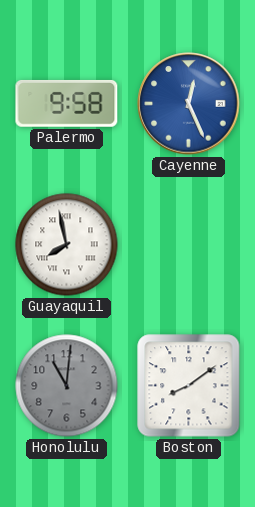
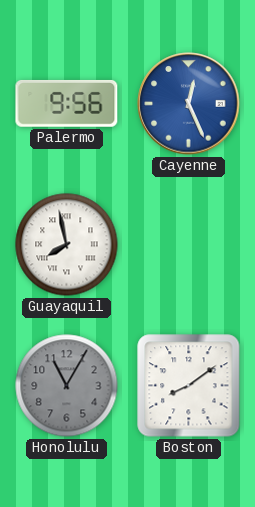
Palermo: 9:58 -> 9:56
Honolulu: 11:01 -> 11:05
